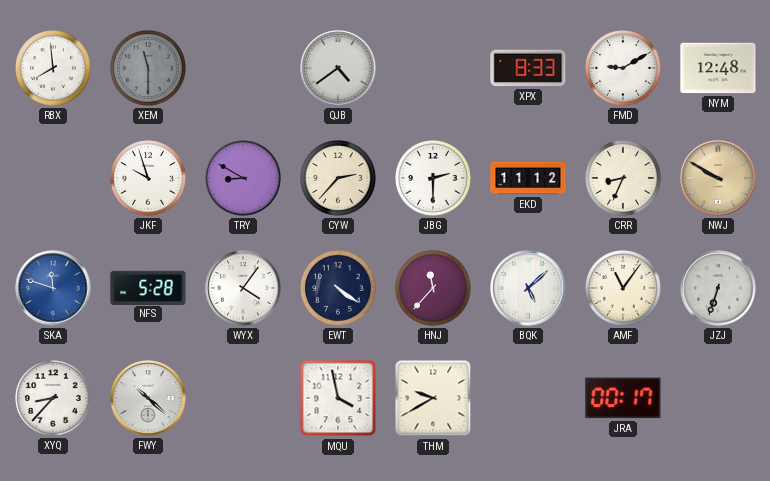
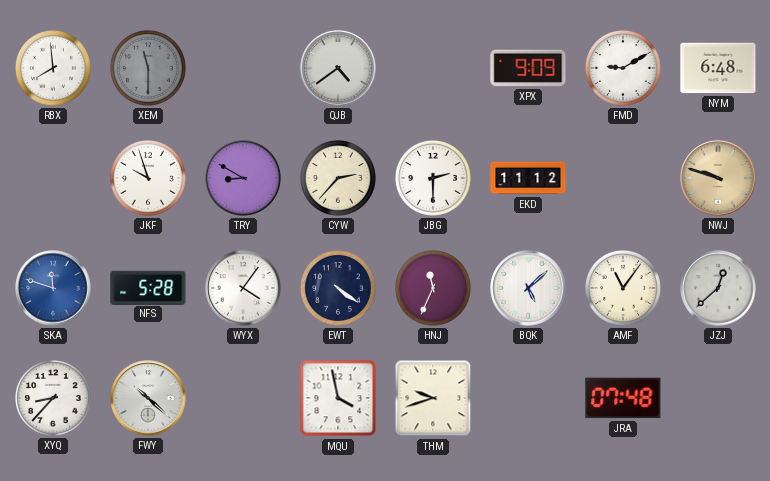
XPX: 8:33 -> 9:09
NYM: 12:48 -> 6:48
CRR: 8:34 -> none
NWJ: 9:50 -> 9:48
HNJ: 11:37 -> 11:34
JZJ: 6:33 -> 12:38
THM: 9:40 -> 9:42
JRA: 00:17 -> 07:48
